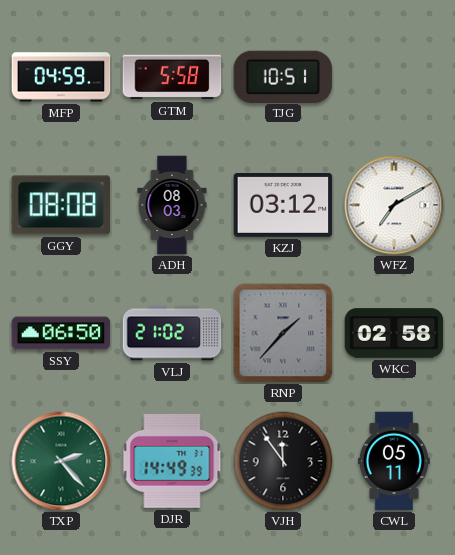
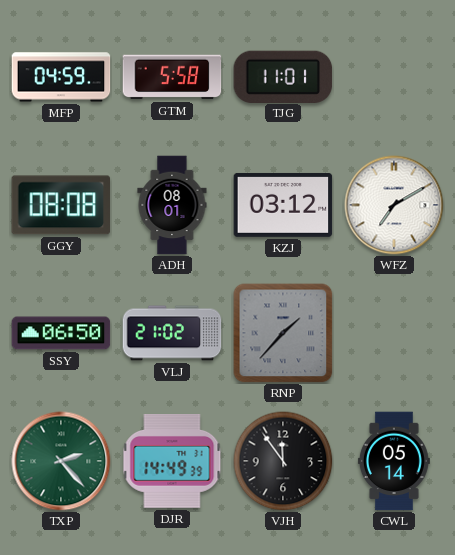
TJG: 10:51 -> 11:01
ADH: 08:03 -> 08:01
WKC: 02:58 -> none
CWL: 05:11 -> 05:14
